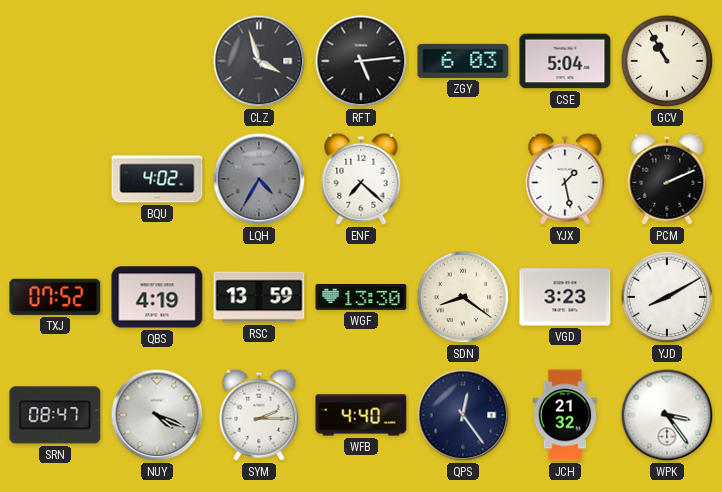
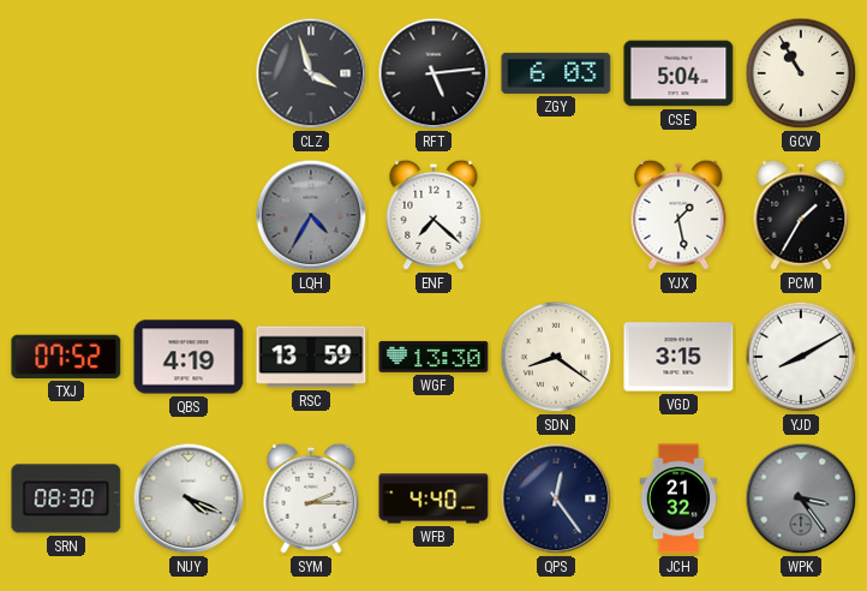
BQU: 4:02 -> none
PCM: 2:11 -> 1:35
VGD: 3:23 -> 3:15
SRN: 08:47 -> 08:30
WPK dial: white -> grey
